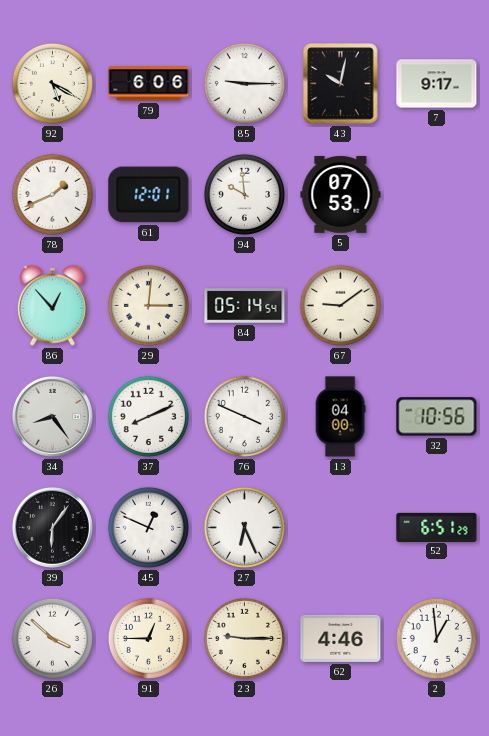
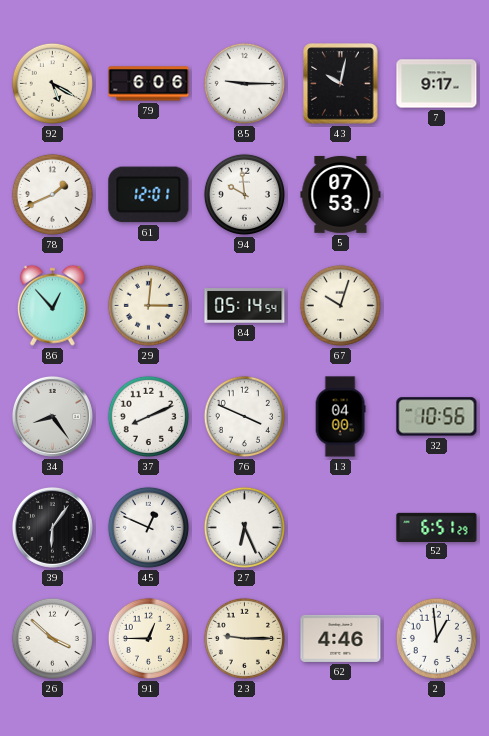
67: 9:09 -> 10:03
